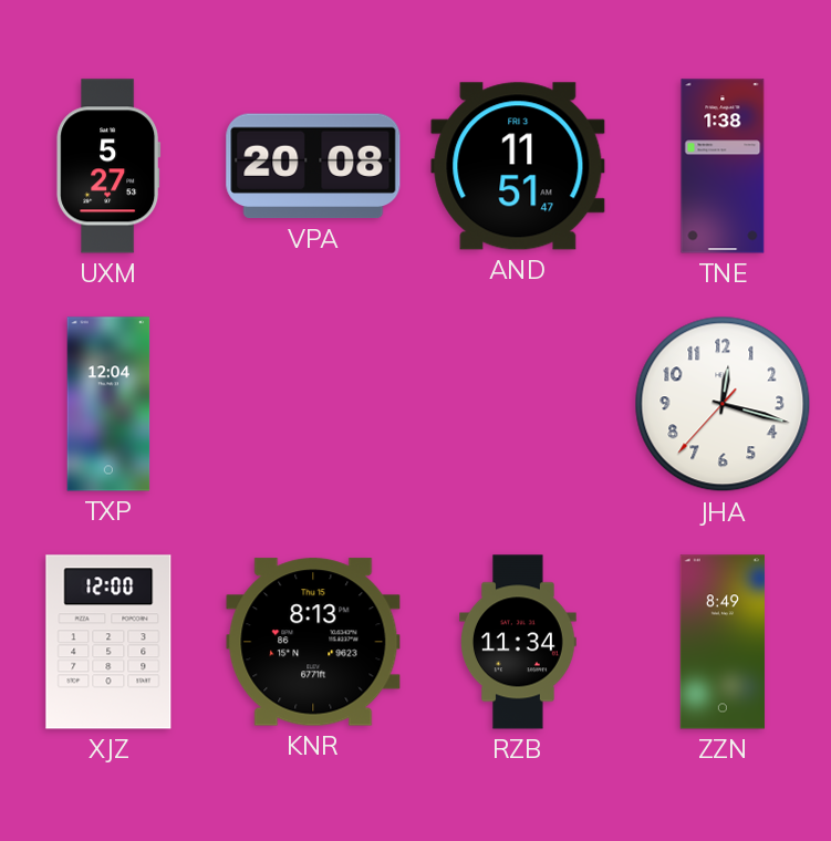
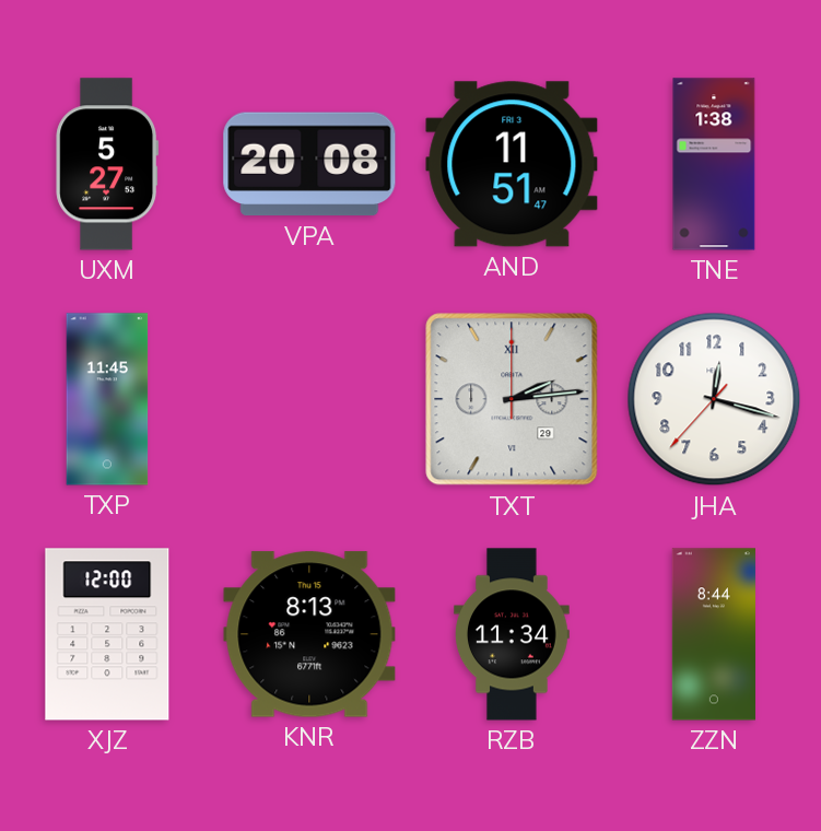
TXP: 12:04 -> 11:45
TXT: none -> 2:14
ZZN: 8:49 -> 8:44
